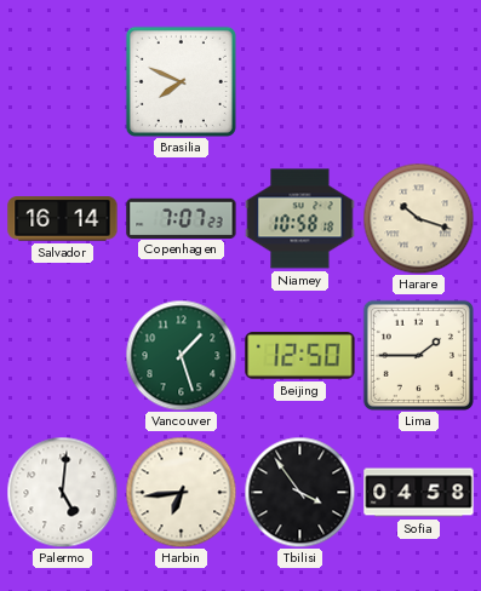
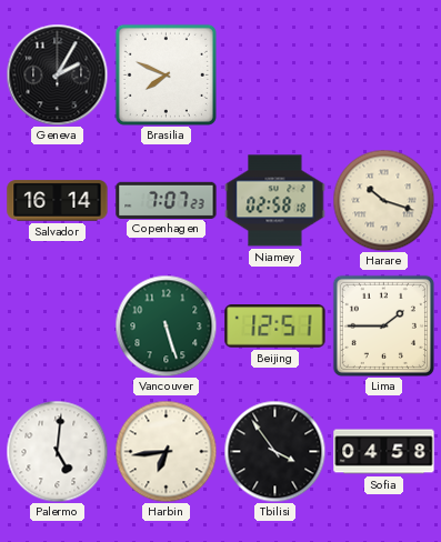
Geneva: none -> 2:05
Niamey: 10:58 -> 02:58
Vancouver: 1:27 -> 5:27
Beijing: 12:50 -> 12:51
